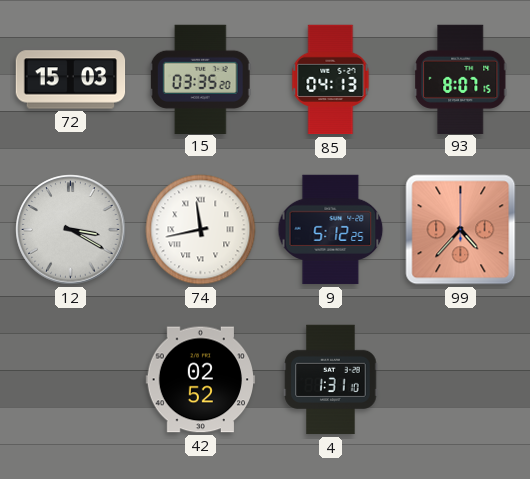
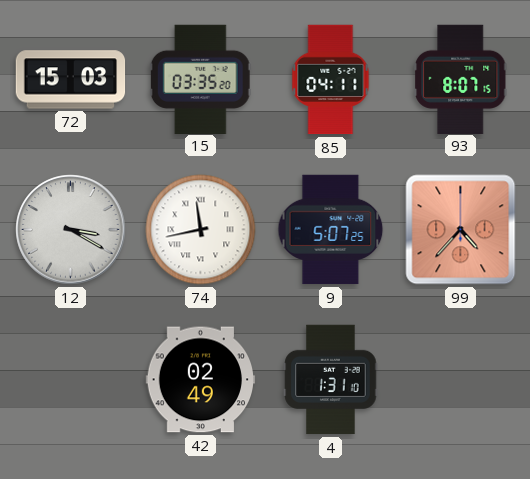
85: 04:13 -> 04:11
9: 5:12 -> 5:07
42: 02:52 -> 02:49
